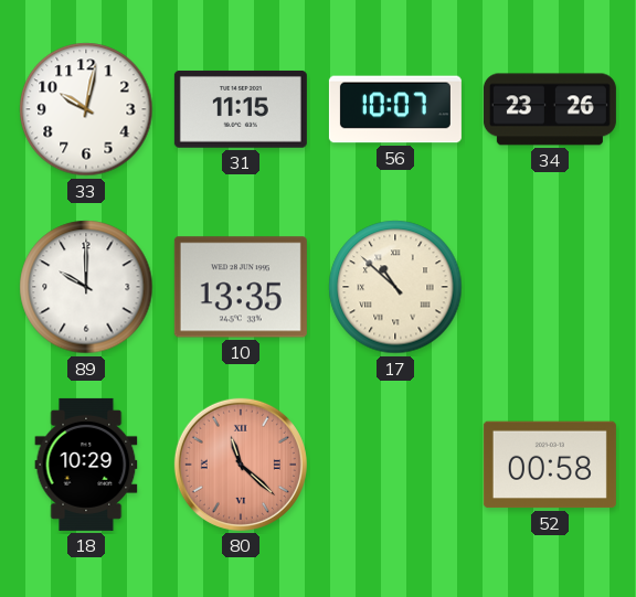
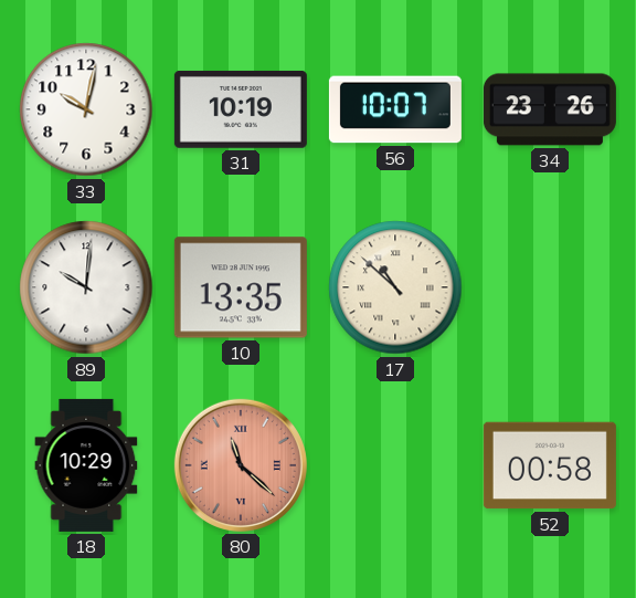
31: 11:15 -> 10:19
89: 10:00 -> 10:01
